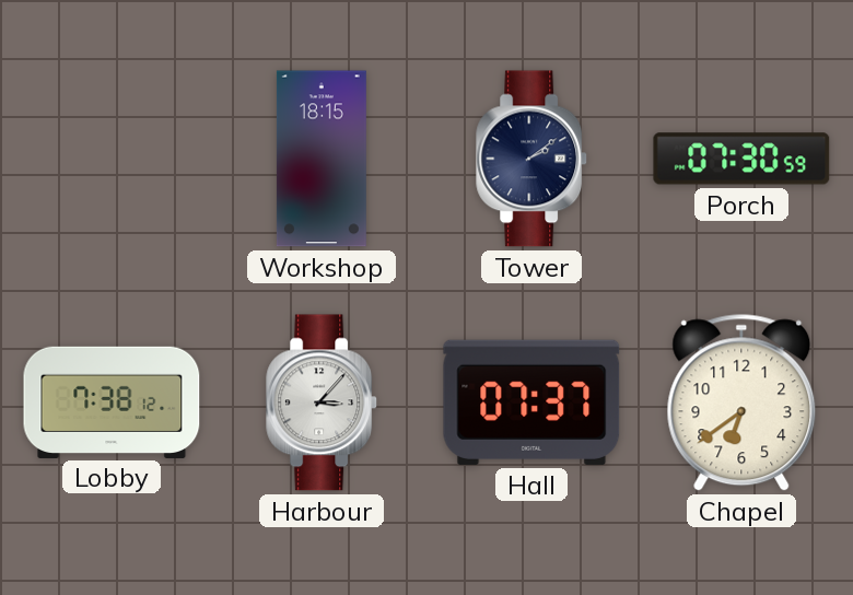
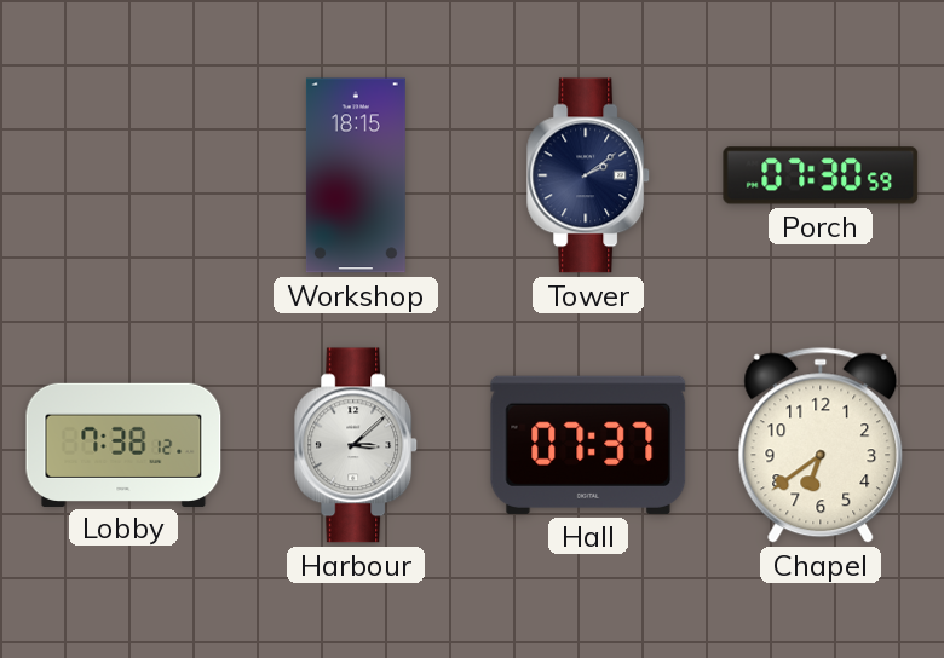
Harbour: 3:07 -> 3:08
